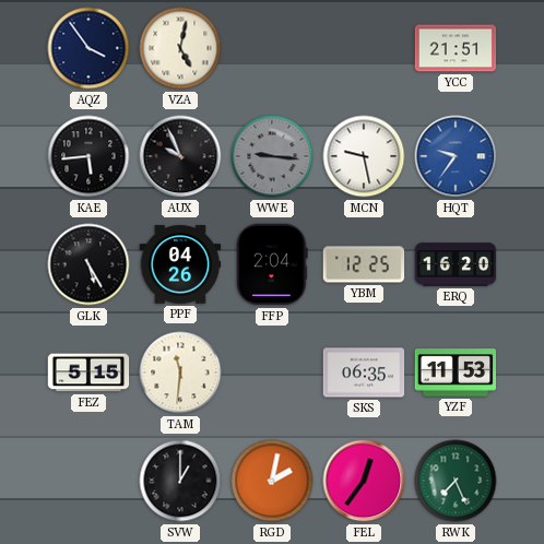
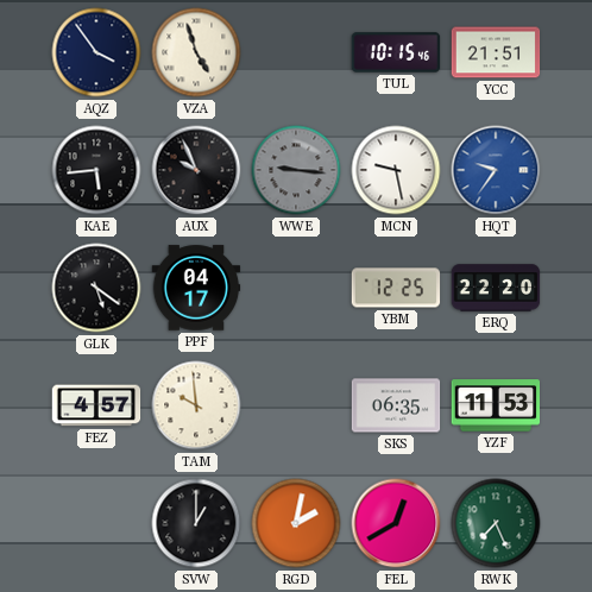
VZA: 5:02 -> 4:57
TUL: none -> 10:15
GLK: 5:25 -> 5:21
PPF: 04:26 -> 04:17
FFP: 2:04 -> none
ERQ: 16:20 -> 22:20
FEZ: 5:15 -> 4:57
TAM: 11:31 -> 9:59
FEL: 12:36 -> 12:40
